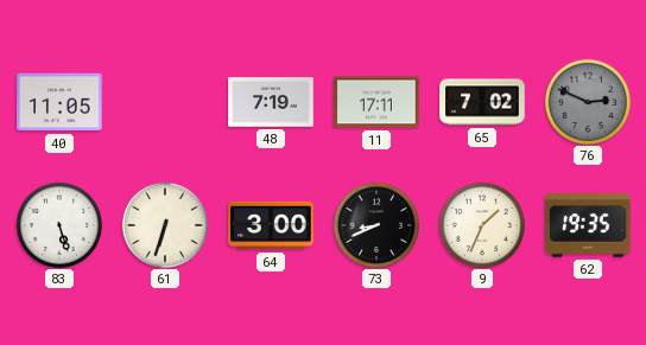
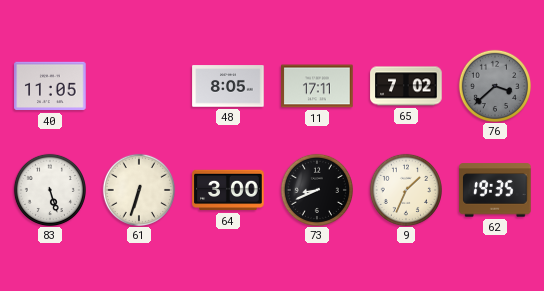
48: 7:19 -> 8:05
76: 2:49 -> 3:38
